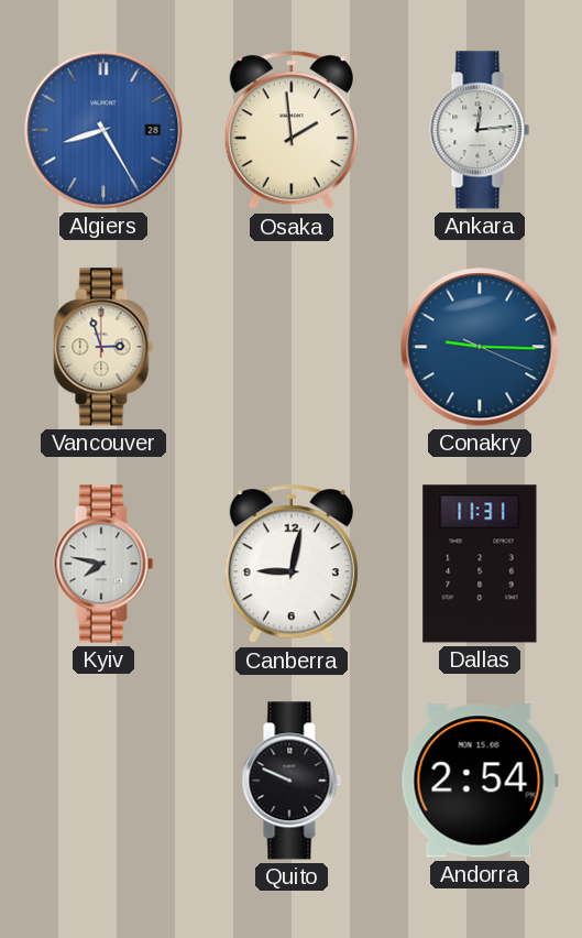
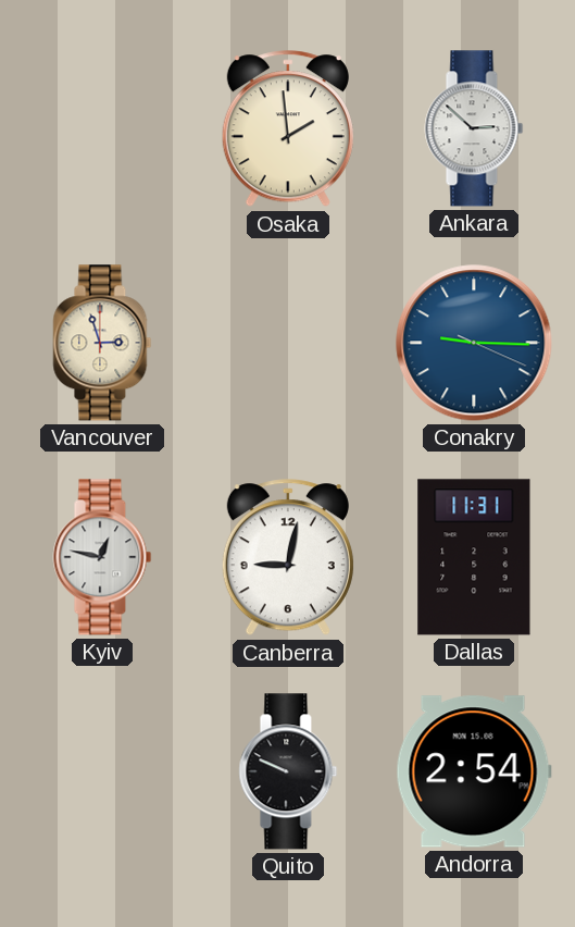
Algiers: 8:25 -> none
Ankara: 12:14 -> 2:52
Kyiv: 7:47 -> 12:47
